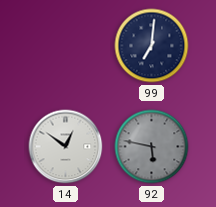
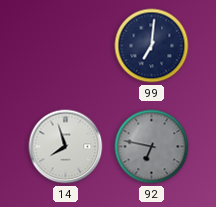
14: 12:51 -> 7:57
92: 5:47 -> 6:47
